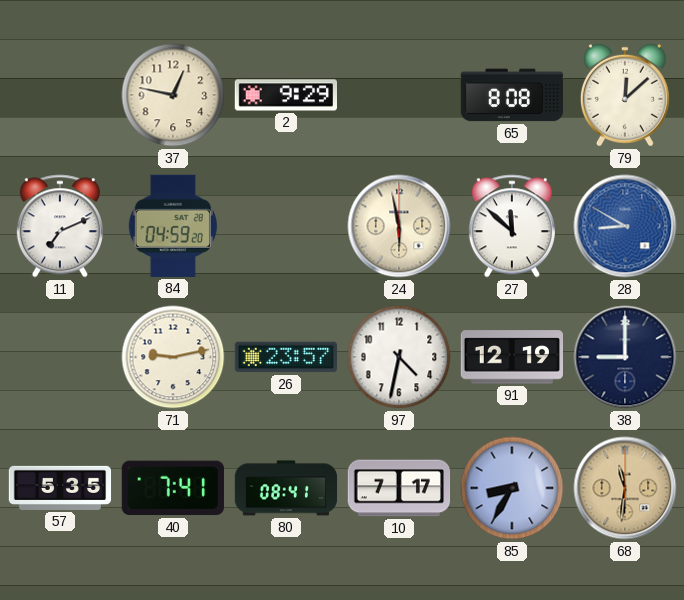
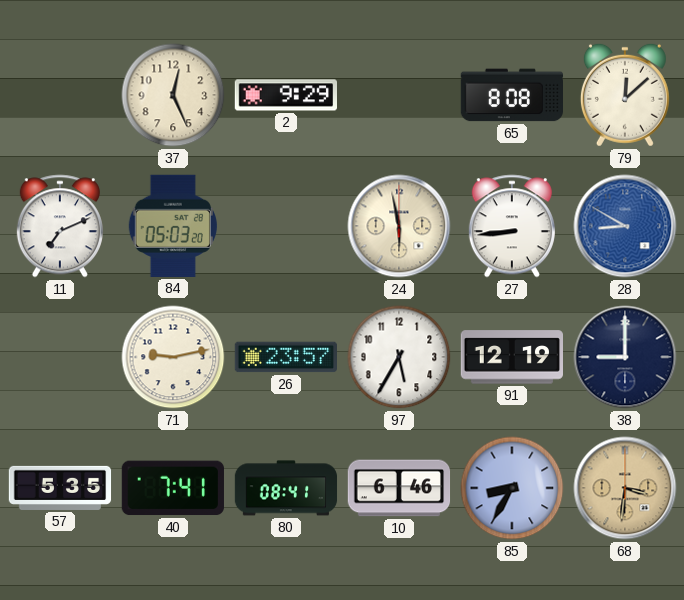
37: 12:47 -> 12:26
84: 04:59 -> 05:03
27: 11:52 -> 8:44
97: 4:32 -> 5:35
10: 7:17 -> 6:46
68: 11:31 -> 3:31
